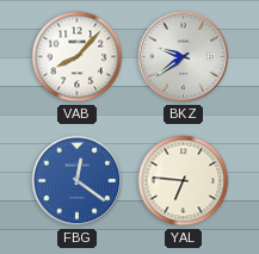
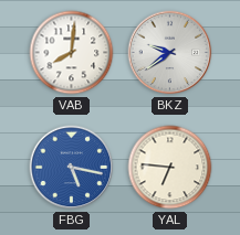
VAB: 8:07 -> 8:01
FBG: 12:21 -> 5:17
